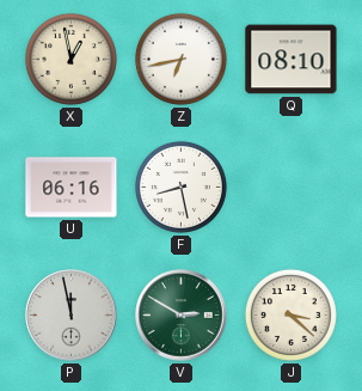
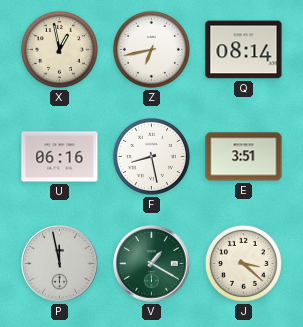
Q: 08:10 -> 08:14
E: none -> 3:51
V: 2:50 -> 1:20
